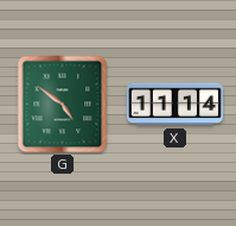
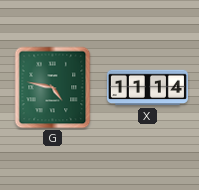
G: 4:51 -> 4:47
